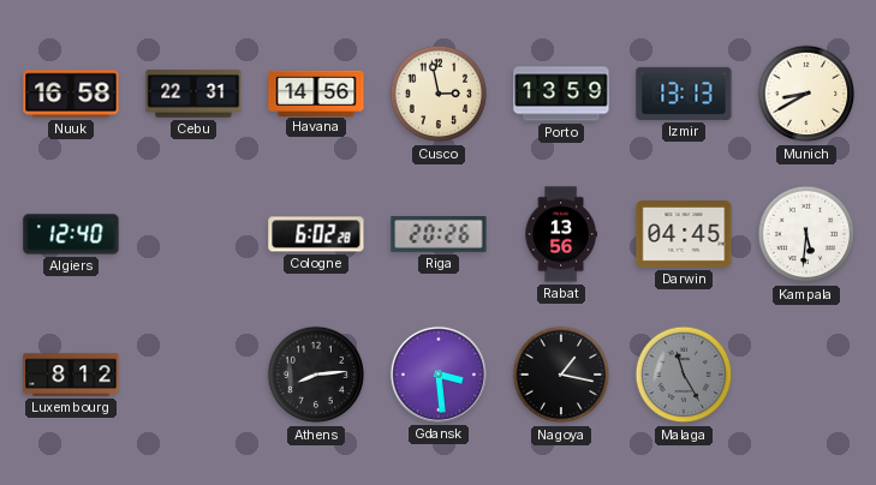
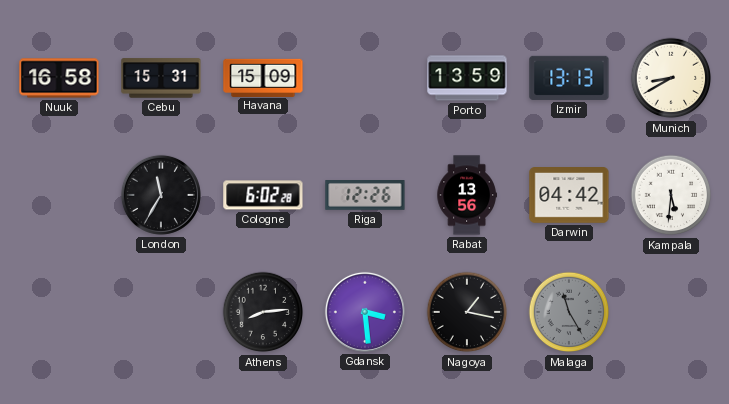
Cebu: 22:31 -> 15:31
Havana: 14:56 -> 15:09
Cusco: 2:58 -> none
Algiers: 12:40 -> none
London: none -> 11:35
Riga: 20:26 -> 12:26
Darwin: 04:45 -> 04:42
Luxembourg: 8:12 -> none
